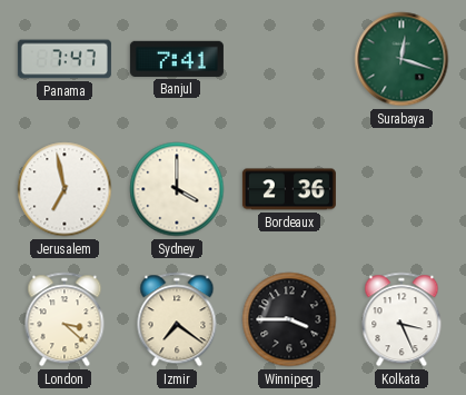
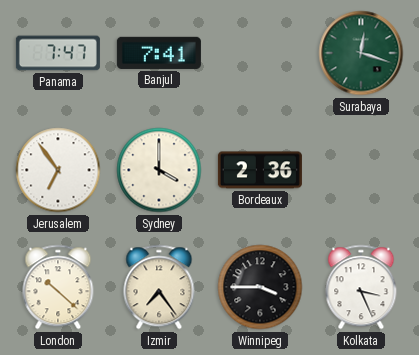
Jerusalem: 6:58 -> 6:54
London: 3:22 -> 10:22
Izmir: 7:21 -> 7:24
